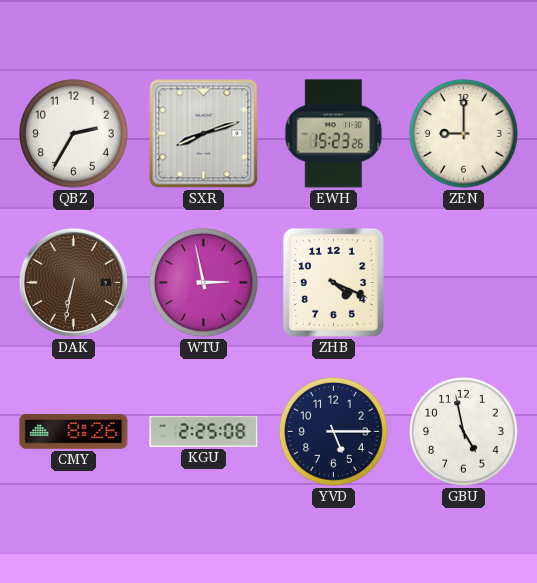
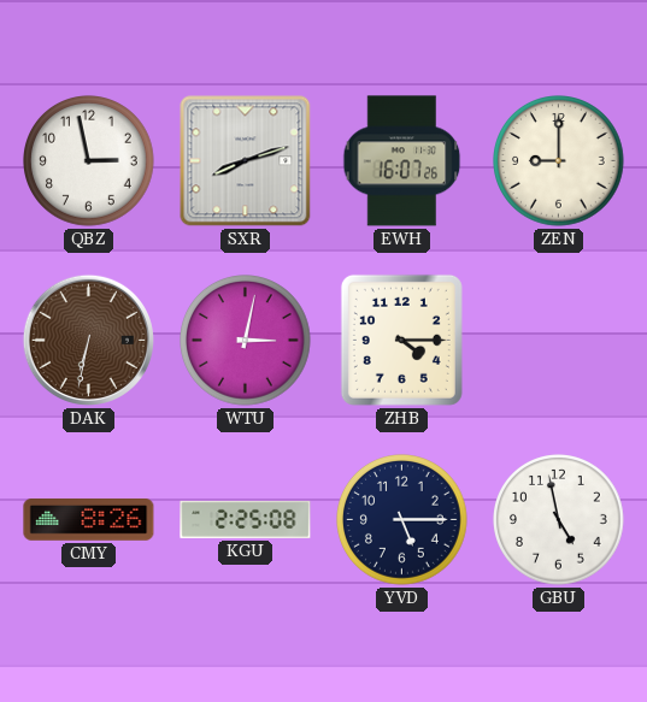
QBZ: 2:35 -> 2:58
EWH: 15:23 -> 16:07
WTU: 2:58 -> 3:02
ZHB: 4:19 -> 4:15
